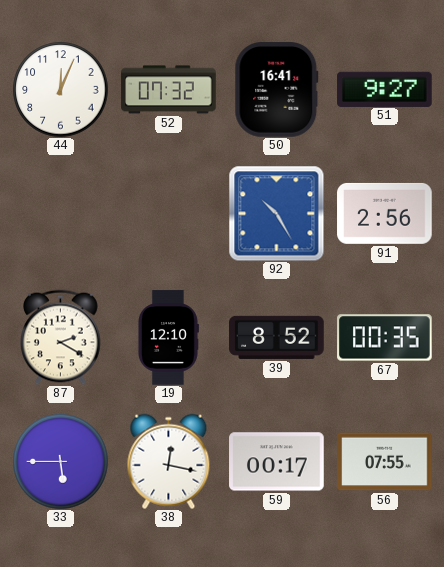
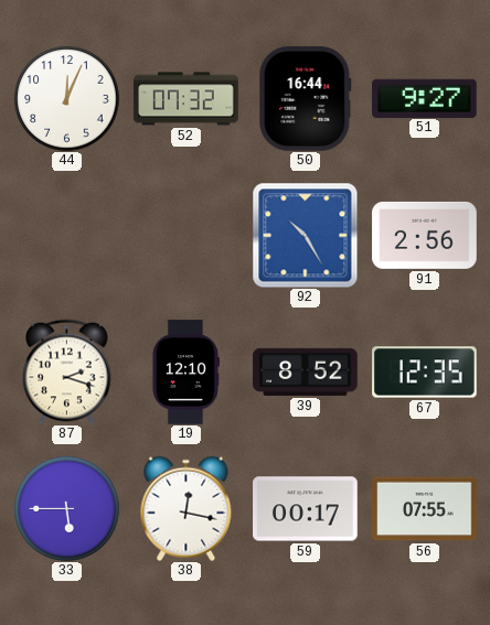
50: 16:41 -> 16:44
87: 2:20 -> 2:18
67: 00:35 -> 12:35
